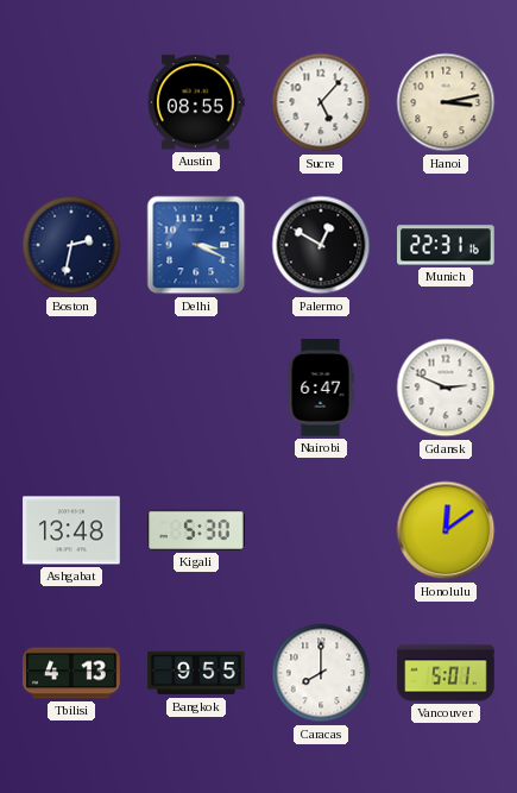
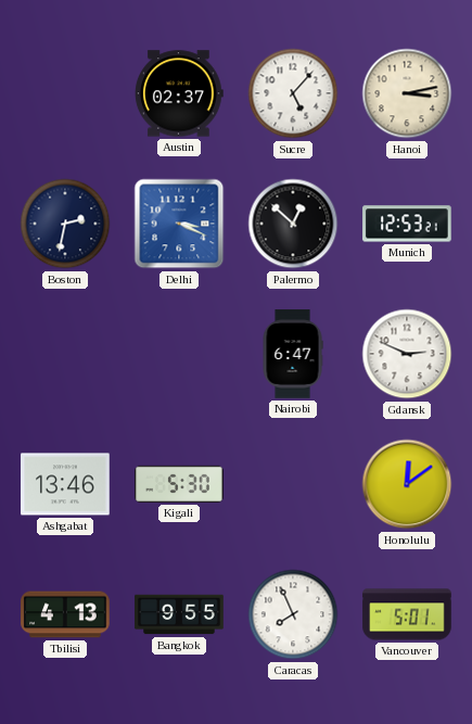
Austin: 08:55 -> 02:37
Palermo: 12:50 -> 12:52
Munich: 22:31 -> 12:53
Ashgabat: 13:48 -> 13:46
Caracas: 8:00 -> 7:56
